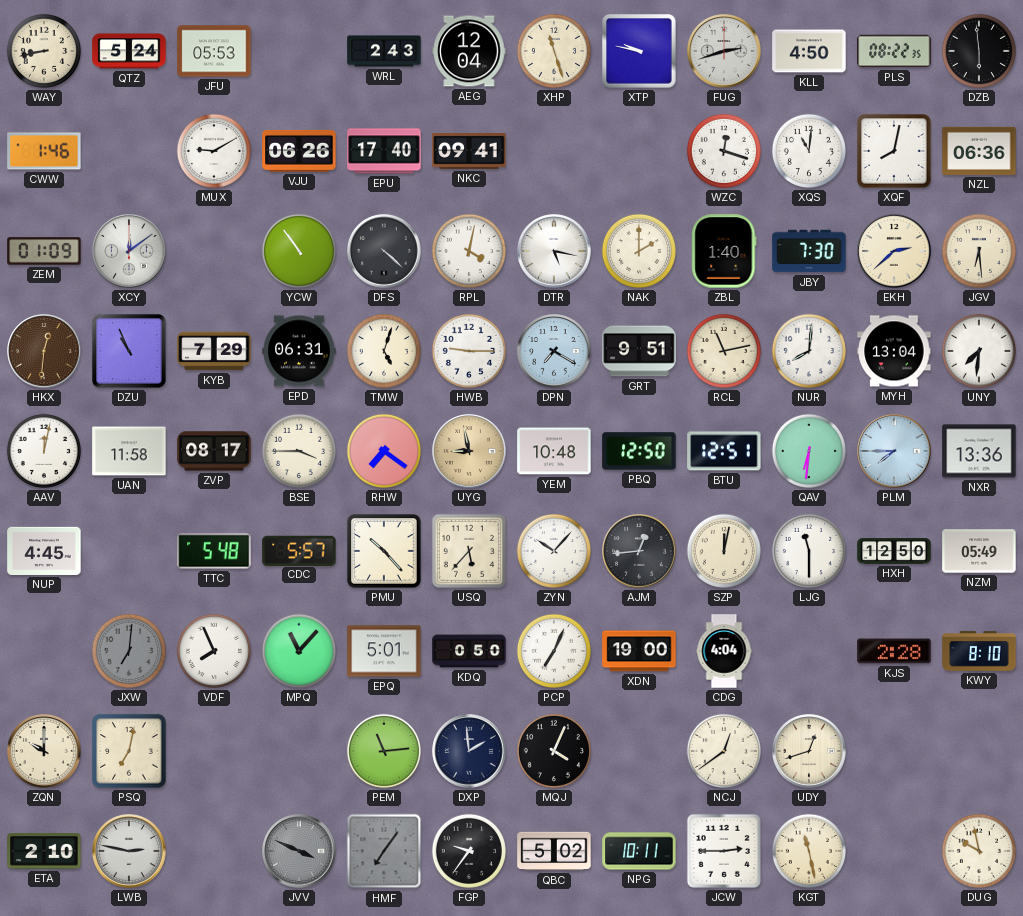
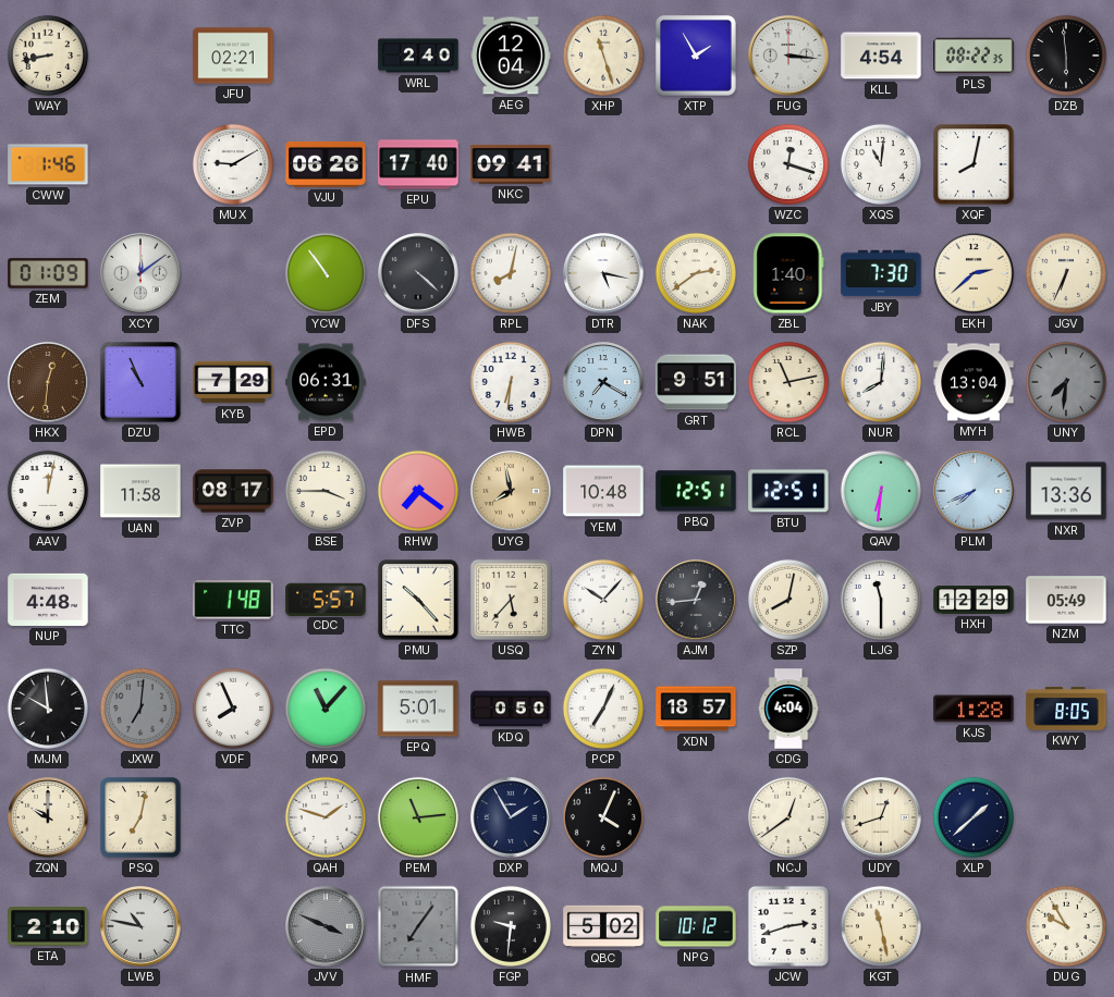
QTZ: 5:24 -> none
JFU: 05:53 -> 02:21
WRL: 2:43 -> 2:40
XTP: 9:47 -> 1:55
FUG: 2:42 -> 3:16
KLL: 4:50 -> 4:54
NZL: 06:36 -> none
RPL: 4:02 -> 8:02
NAK: 2:00 -> 2:39
JGV: 6:29 -> 6:34
TMW: 5:03 -> none
HWB: 9:15 -> 6:31
UNY dial: white -> grey
UYG: 8:58 -> 7:58
PBQ: 12:50 -> 12:51
PLM: 7:45 -> 7:41
NUP: 4:45 -> 4:48
TTC: 5:48 -> 1:48
SZP: 12:02 -> 8:02
HXH: 12:50 -> 12:29
MJM: none -> 9:59
XDN: 19:00 -> 18:57
KJS: 2:28 -> 1:28
KWY: 8:10 -> 8:05
QAH: none -> 1:48
DXP: 1:59 -> 1:55
XLP: none -> 1:38
LWB: 2:47 -> 10:47
FGP: 9:36 -> 9:31
NPG: 10:11 -> 10:12
JCW: 2:45 -> 2:42
DUG: 9:58 -> 9:55
